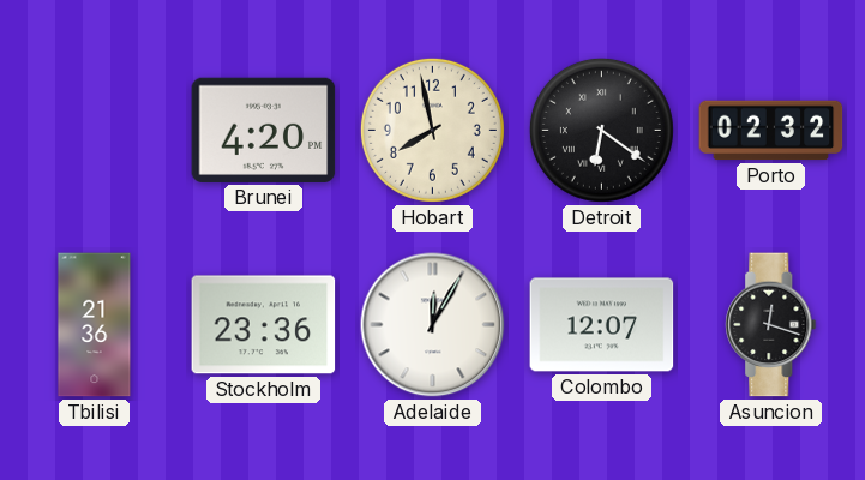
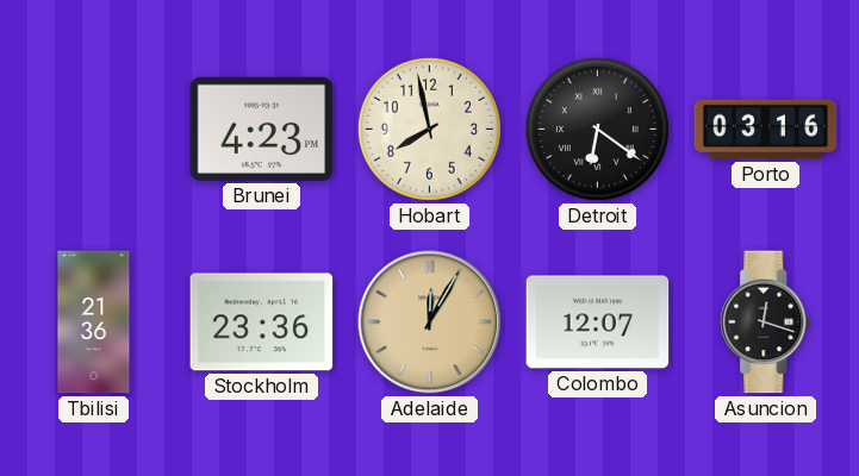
Brunei: 4:20 -> 4:23
Porto: 02:32 -> 03:16
Adelaide dial: white -> champagne
